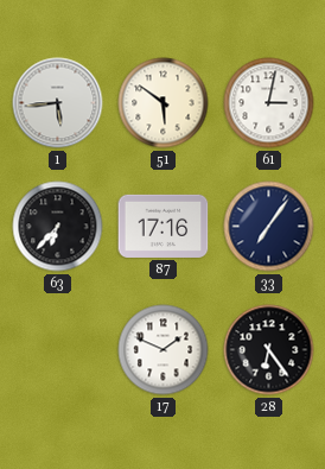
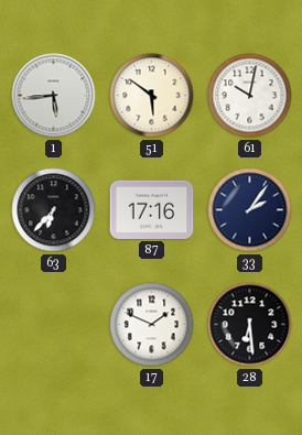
61: 3:02 -> 10:02
33: 7:06 -> 2:06
28: 6:24 -> 6:29
